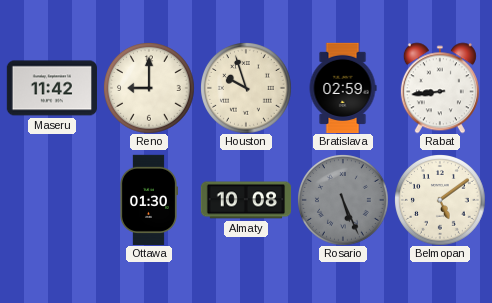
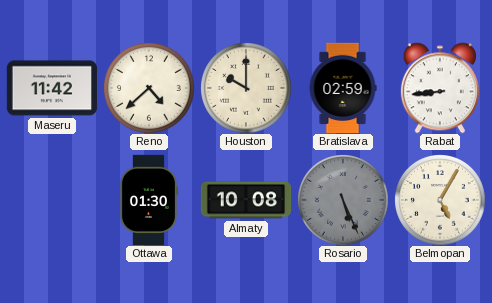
Reno: 9:00 -> 4:38
Houston: 9:57 -> 10:00
Belmopan: 5:09 -> 5:05
